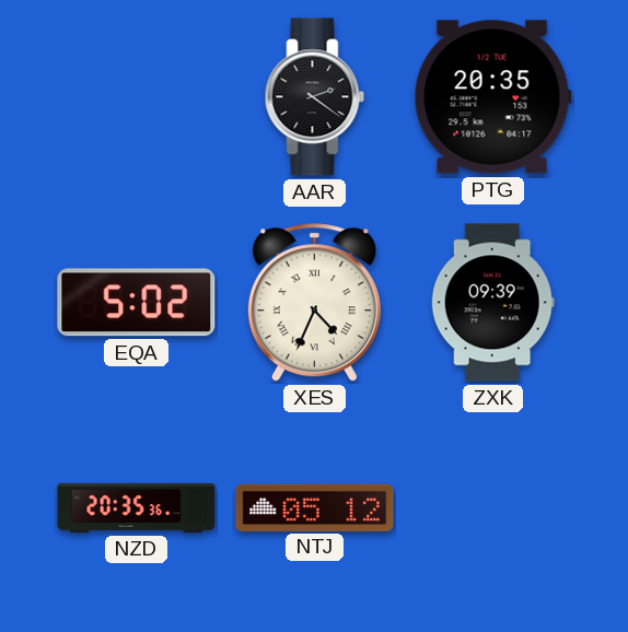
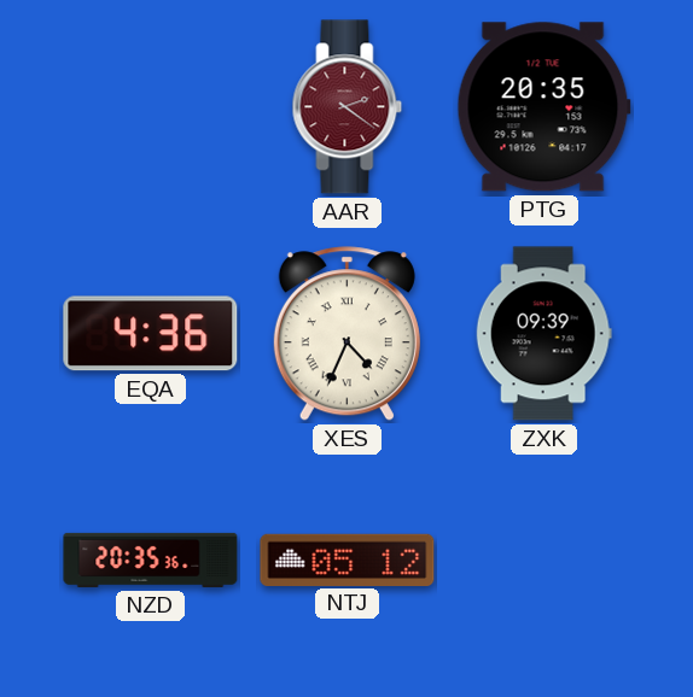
AAR dial: black -> burgundy
EQA: 5:02 -> 4:36
